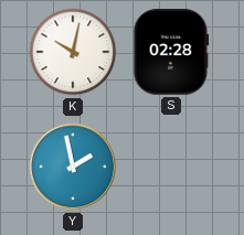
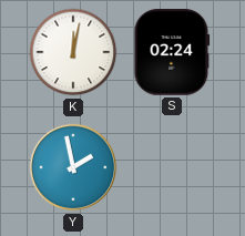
K: 10:02 -> 12:02
S: 02:28 -> 02:24
